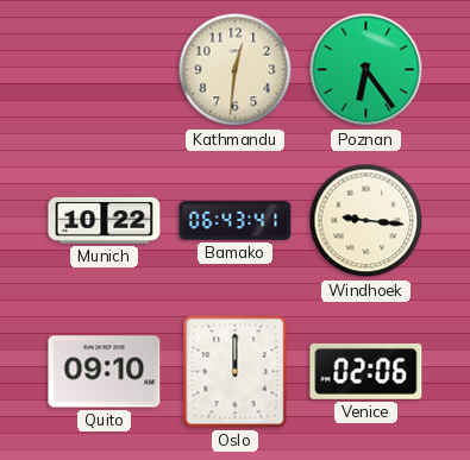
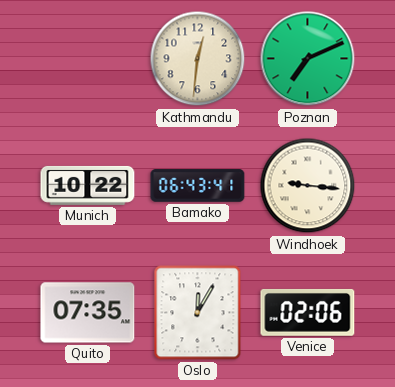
Poznan: 6:24 -> 7:11
Quito: 09:10 -> 07:35
Oslo: 12:00 -> 12:05
